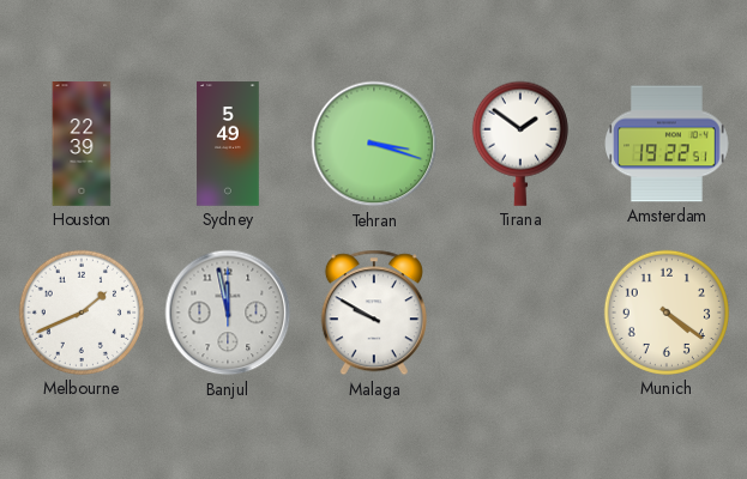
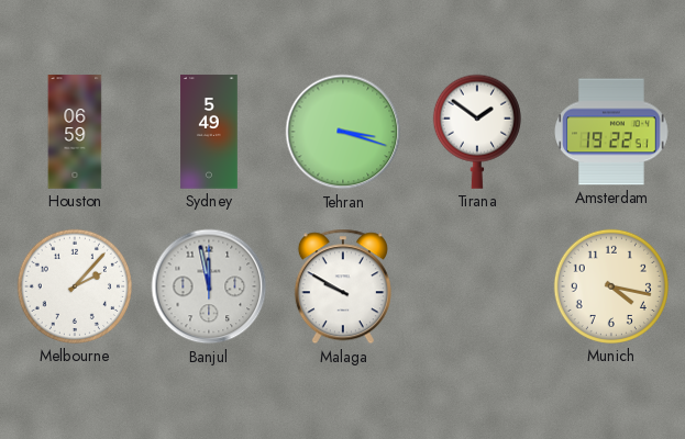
Houston: 22:39 -> 06:59
Melbourne: 1:41 -> 2:07
Munich: 4:21 -> 4:17
